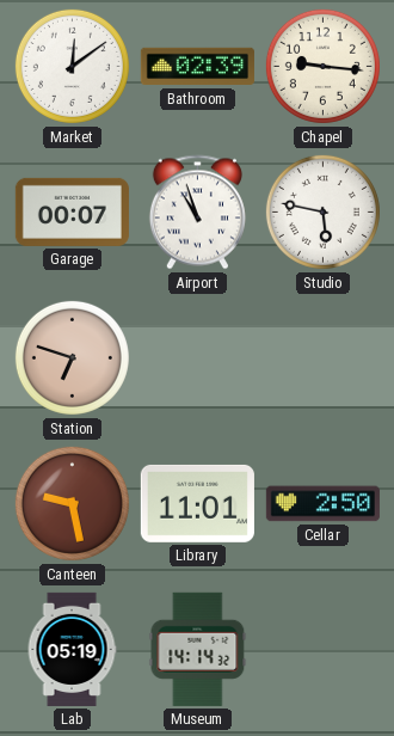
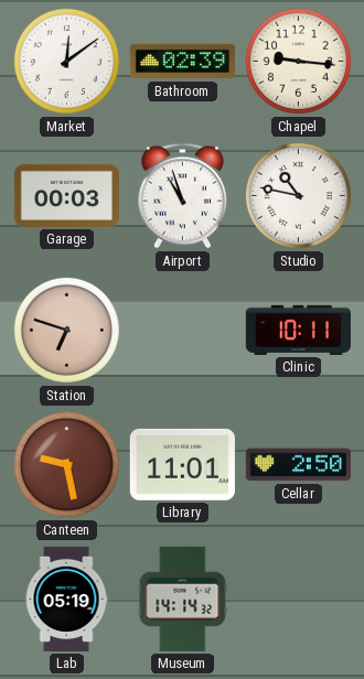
Garage: 00:07 -> 00:03
Studio: 5:47 -> 10:47
Clinic: none -> 10:11
